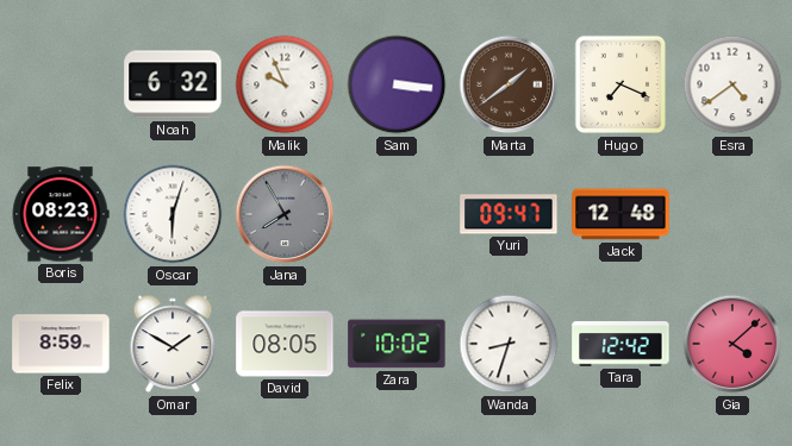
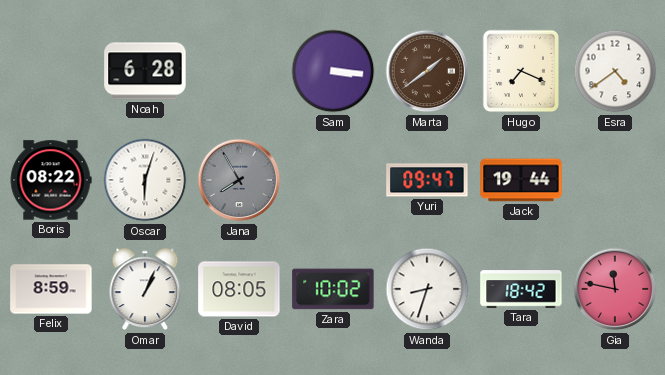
Noah: 6:32 -> 6:28
Malik: 9:56 -> none
Boris: 08:23 -> 08:22
Jack: 12:48 -> 19:44
Omar: 1:50 -> 1:04
Tara: 12:42 -> 18:42
Gia: 4:08 -> 11:47
